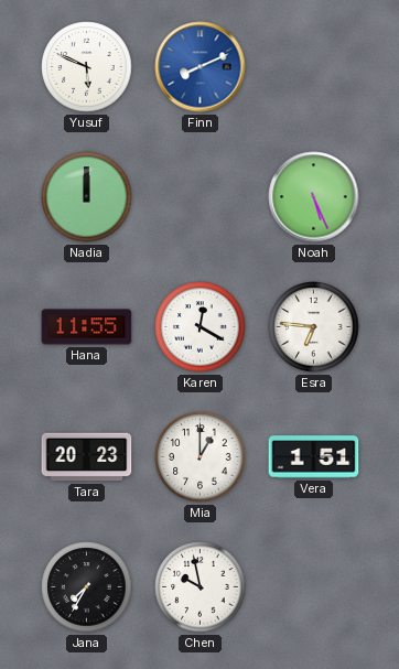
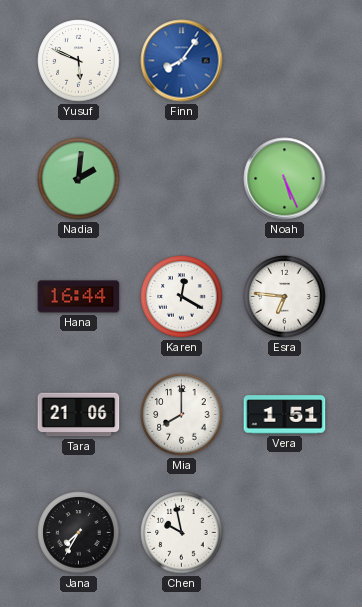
Finn: 8:11 -> 8:06
Nadia: 12:00 -> 2:01
Hana: 11:55 -> 16:44
Tara: 20:23 -> 21:06
Mia: 1:00 -> 8:00
